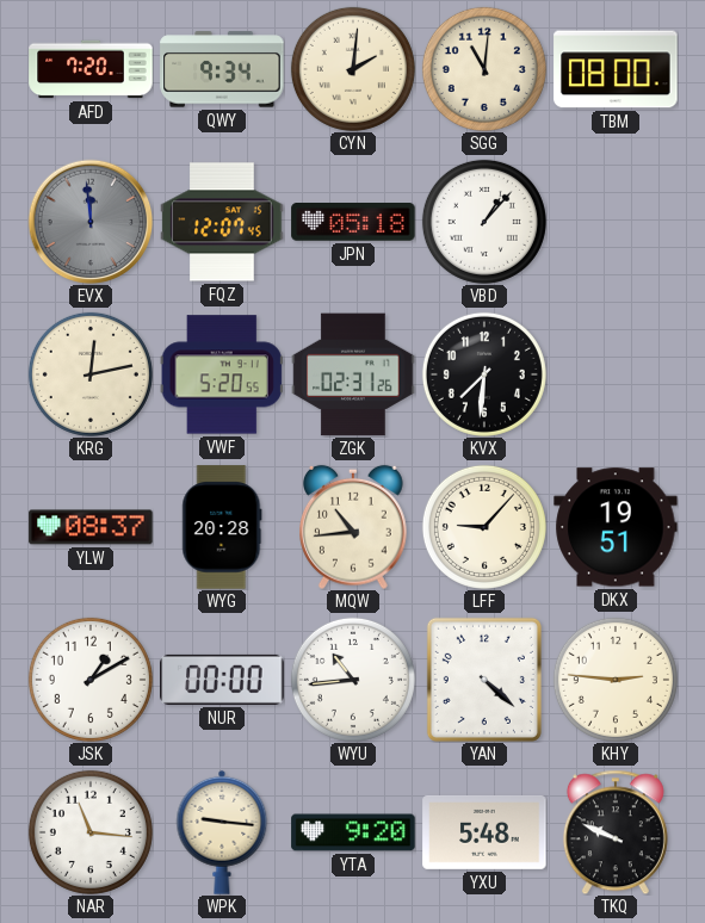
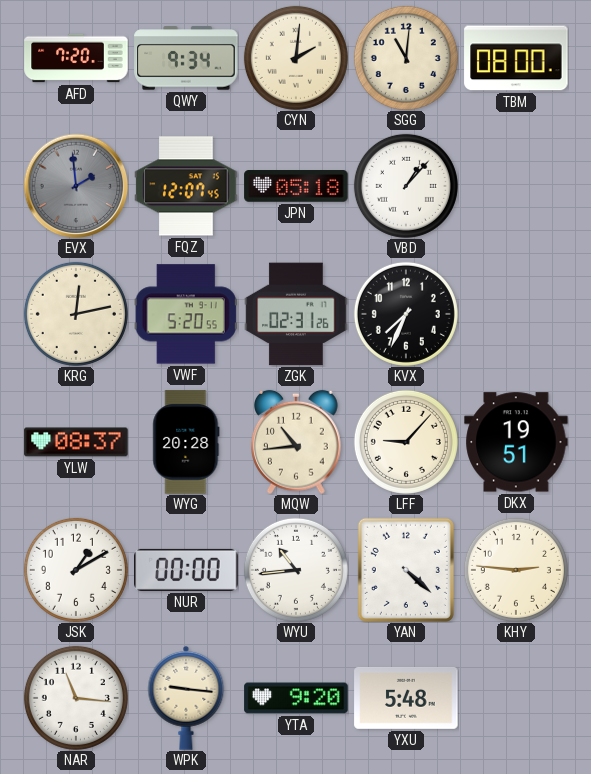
EVX: 11:59 -> 1:59
KVX: 7:31 -> 7:34
TKQ: 9:49 -> none
